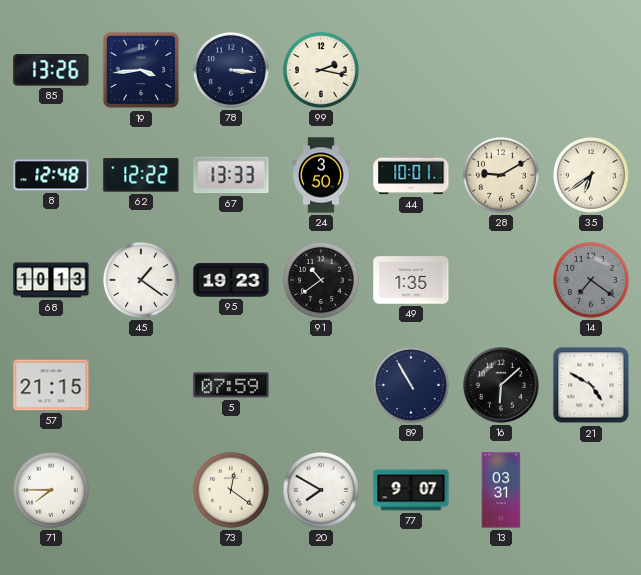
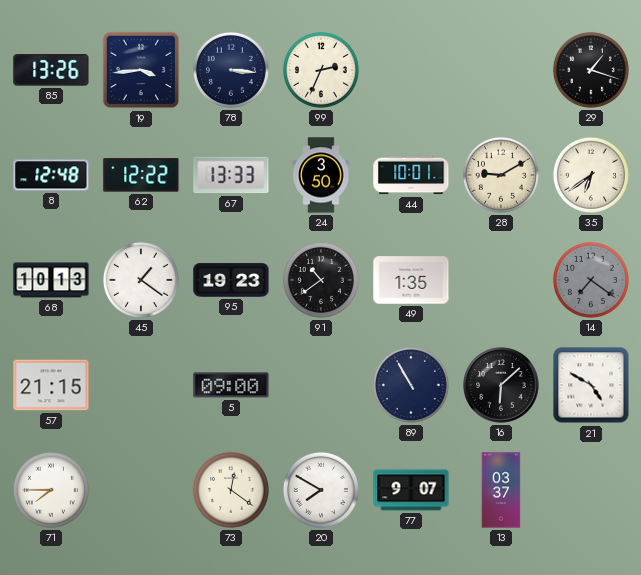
99: 2:17 -> 2:34
29: none -> 1:18
5: 07:59 -> 09:00
13: 03:31 -> 03:37
